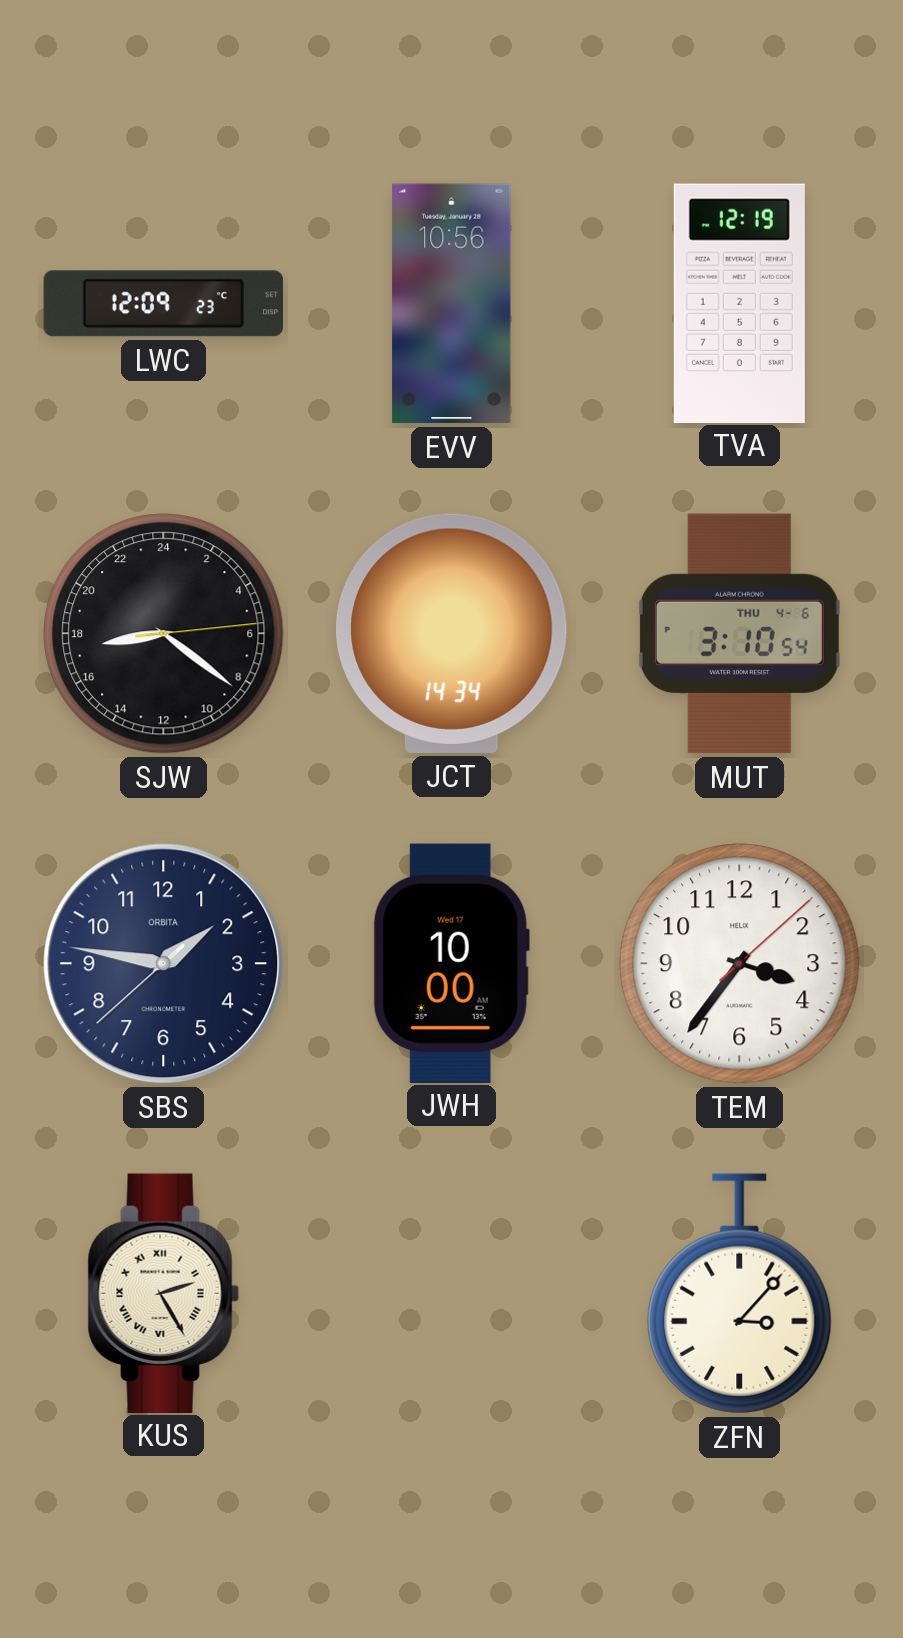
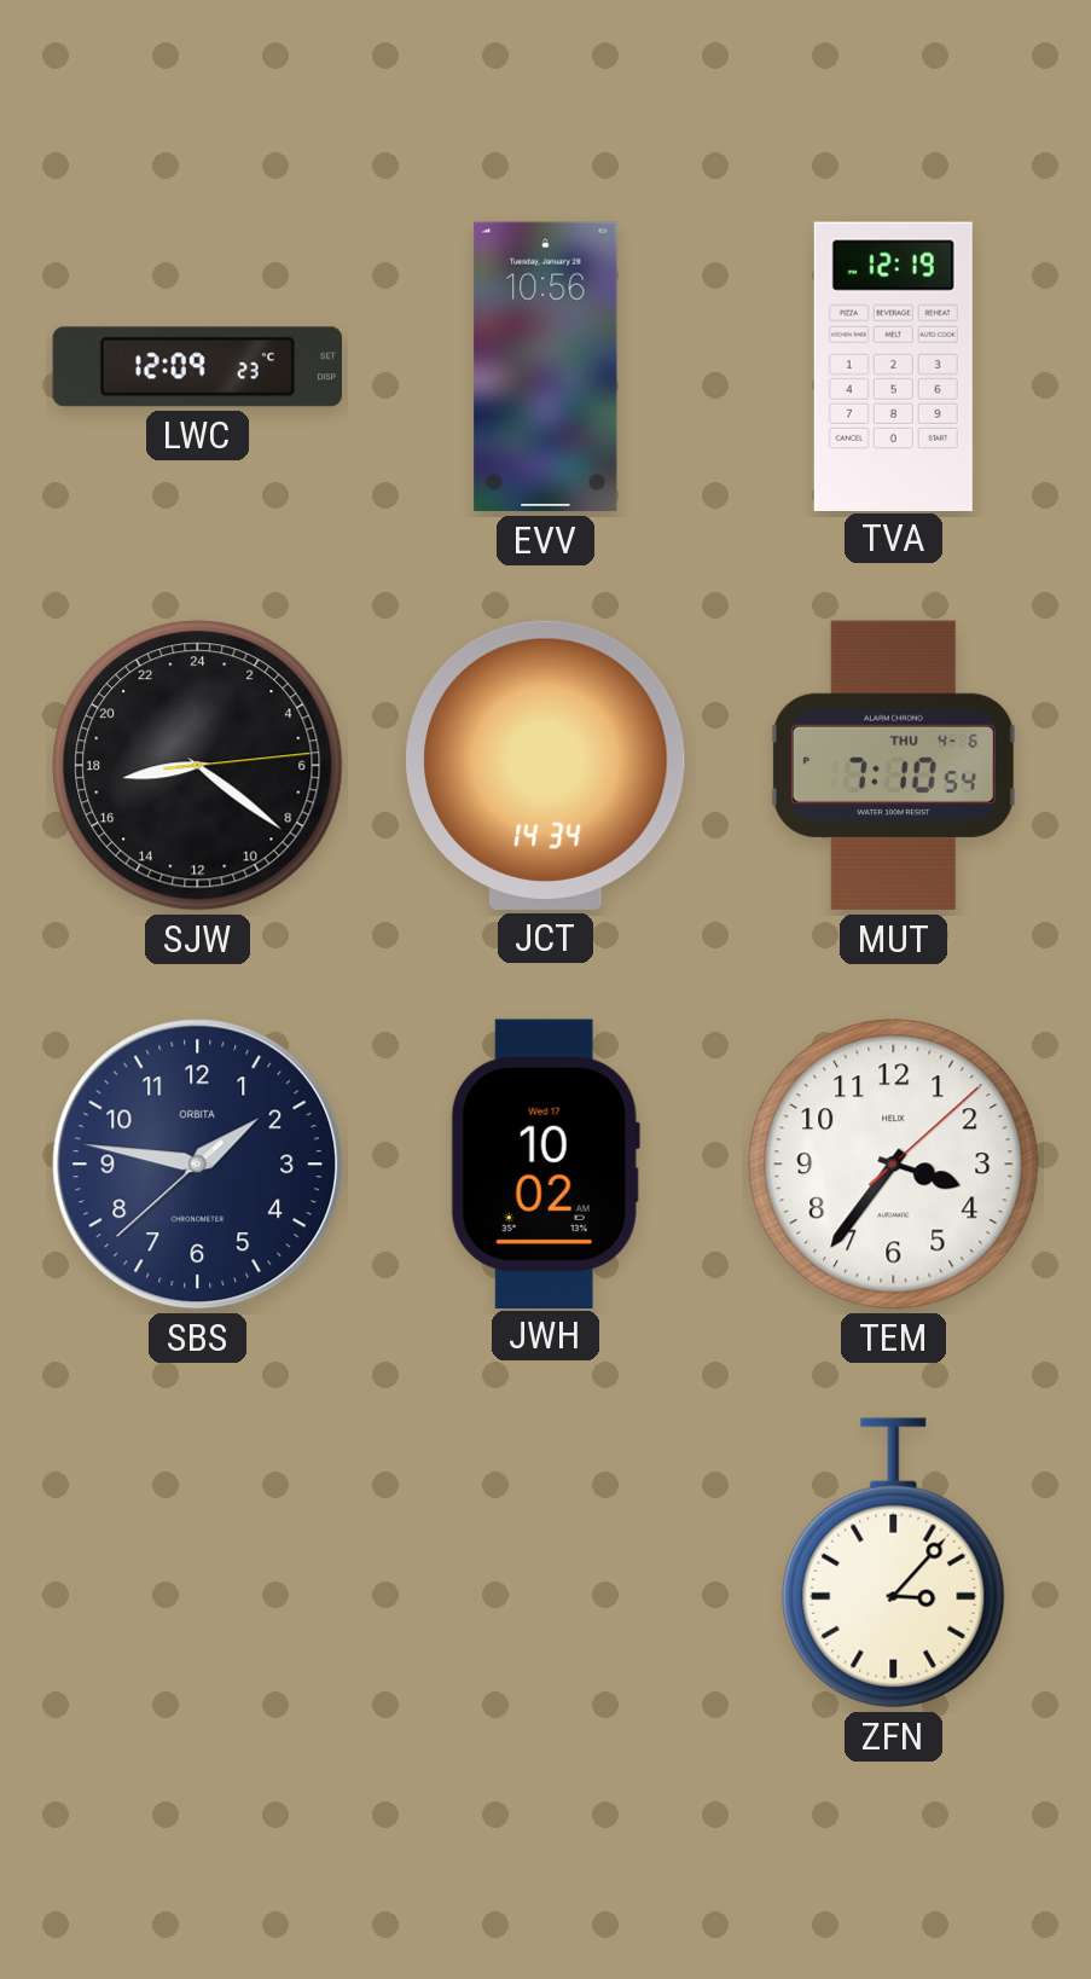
MUT: 3:10 -> 7:10
JWH: 10:00 -> 10:02
KUS: 2:25 -> none
